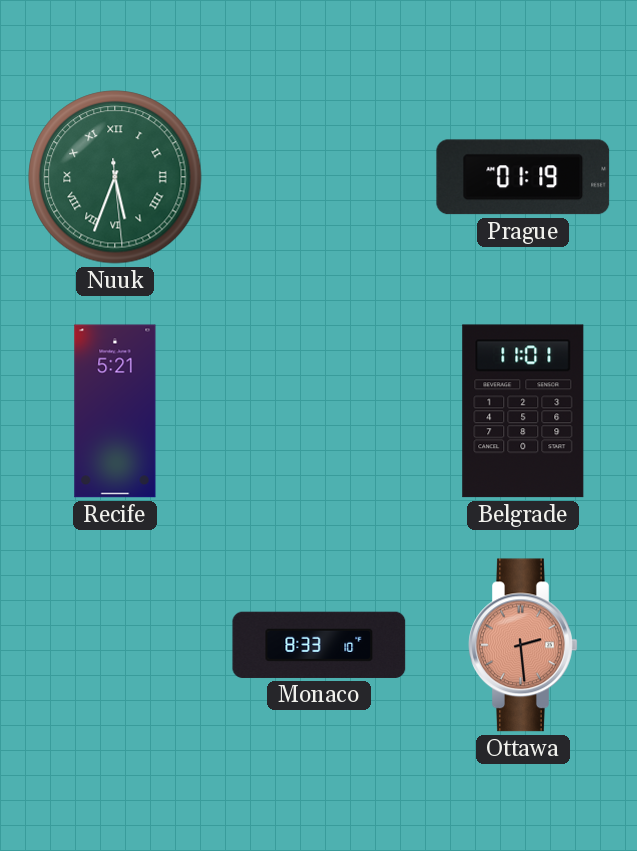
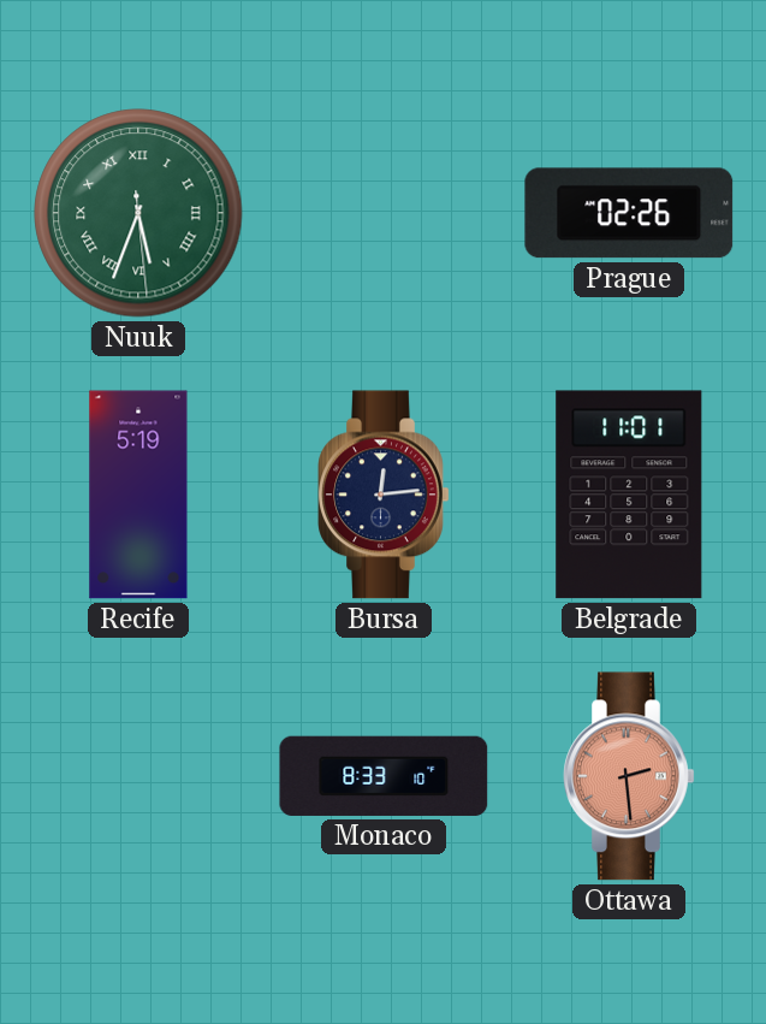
Prague: 01:19 -> 02:26
Recife: 5:21 -> 5:19
Bursa: none -> 12:14
